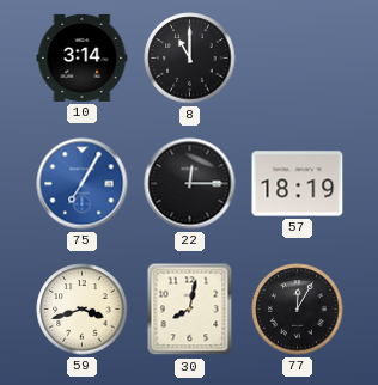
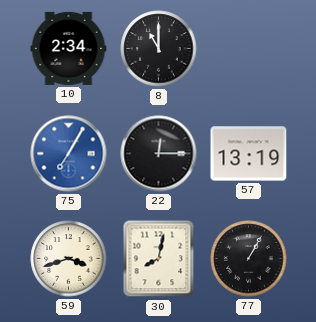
10: 3:14 -> 2:34
57: 18:19 -> 13:19
77: 12:05 -> 1:05
